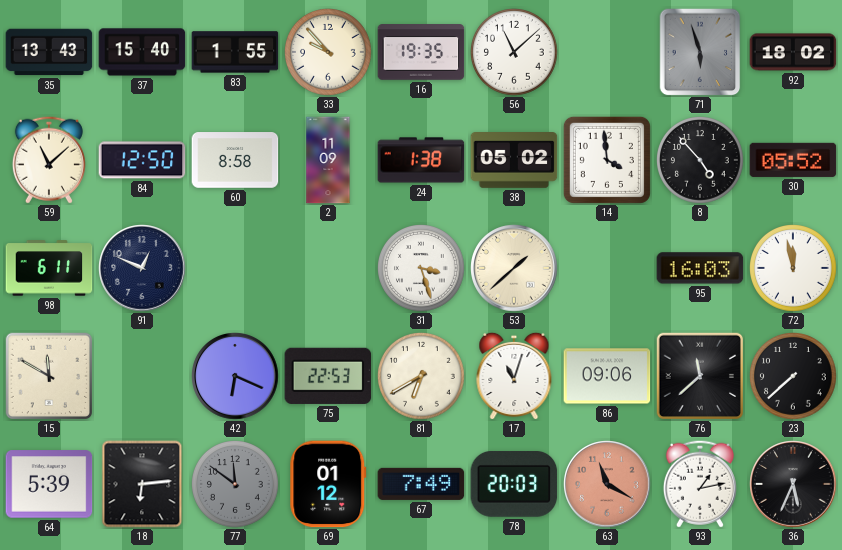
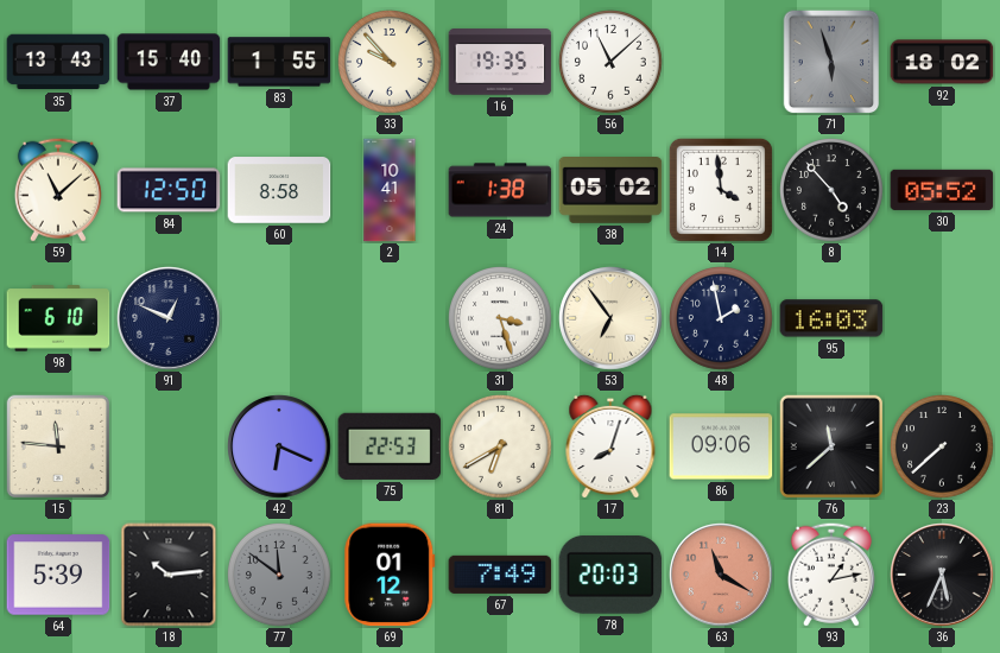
2: 11:09 -> 10:41
98: 6:11 -> 6:10
53: 1:38 -> 6:54
48: none -> 1:58
72: 11:58 -> none
15: 11:50 -> 11:46
17: 11:03 -> 8:03
18: 6:14 -> 10:14
